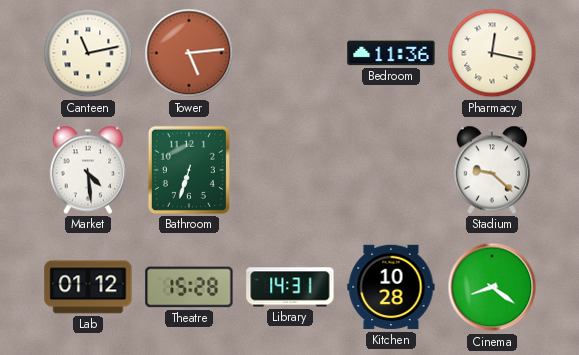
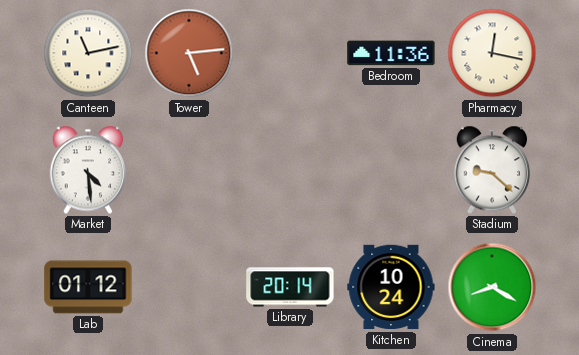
Bathroom: 6:33 -> none
Theatre: 15:28 -> none
Library: 14:31 -> 20:14
Kitchen: 10:28 -> 10:24
Cinema: 8:21 -> 8:20
